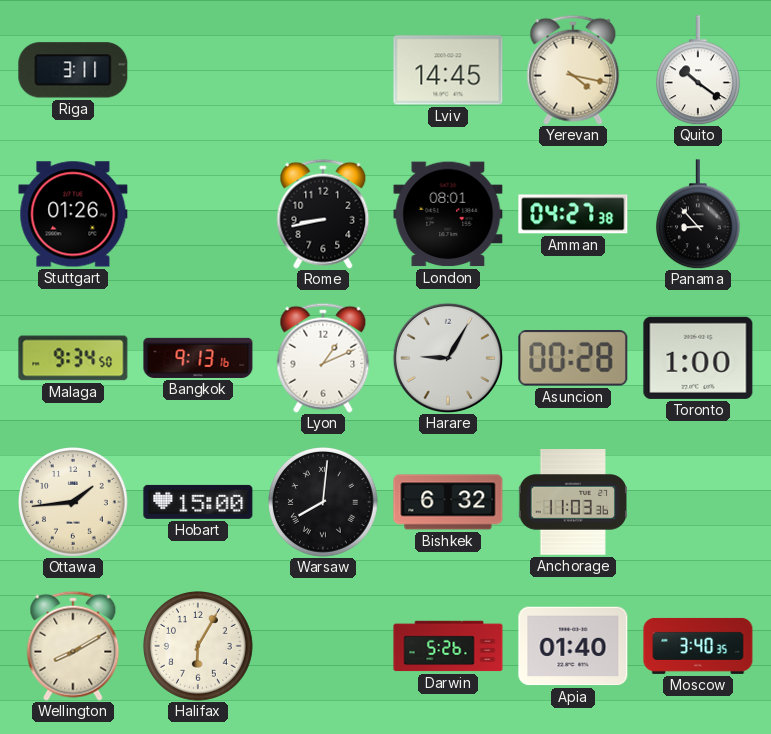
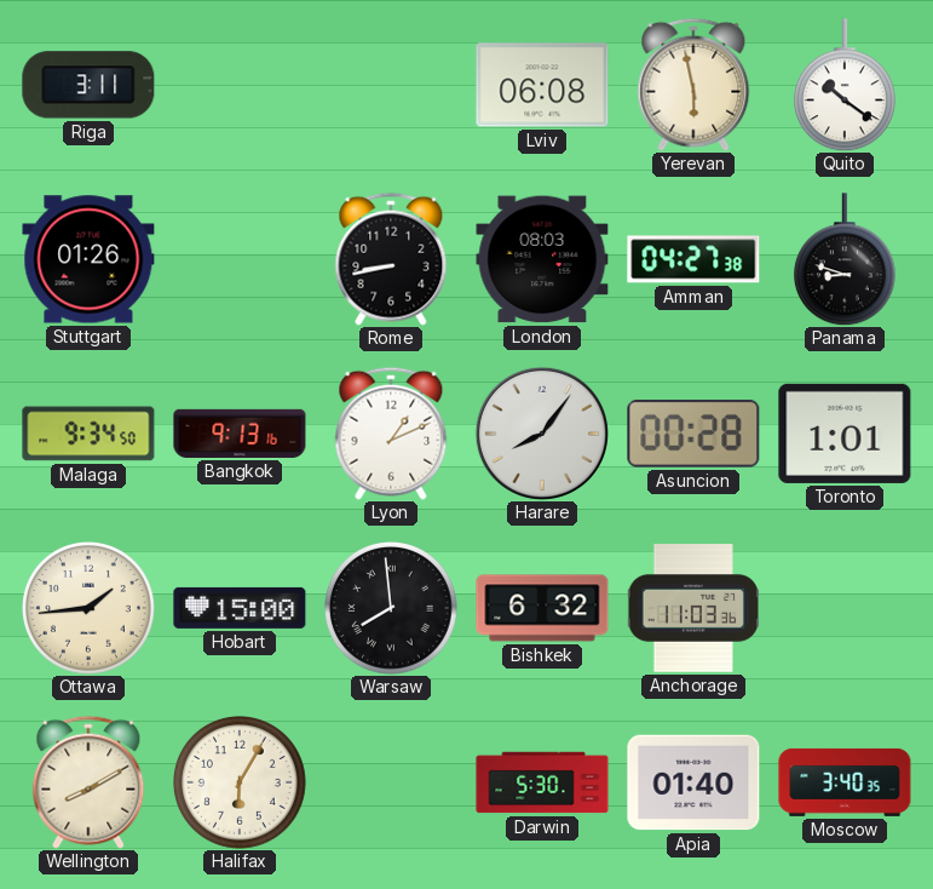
Lviv: 14:45 -> 06:08
Yerevan: 4:17 -> 5:58
London: 08:01 -> 08:03
Panama: 8:53 -> 8:48
Harare: 9:05 -> 8:06
Toronto: 1:00 -> 1:01
Warsaw: 8:01 -> 7:59
Darwin: 5:26 -> 5:30
